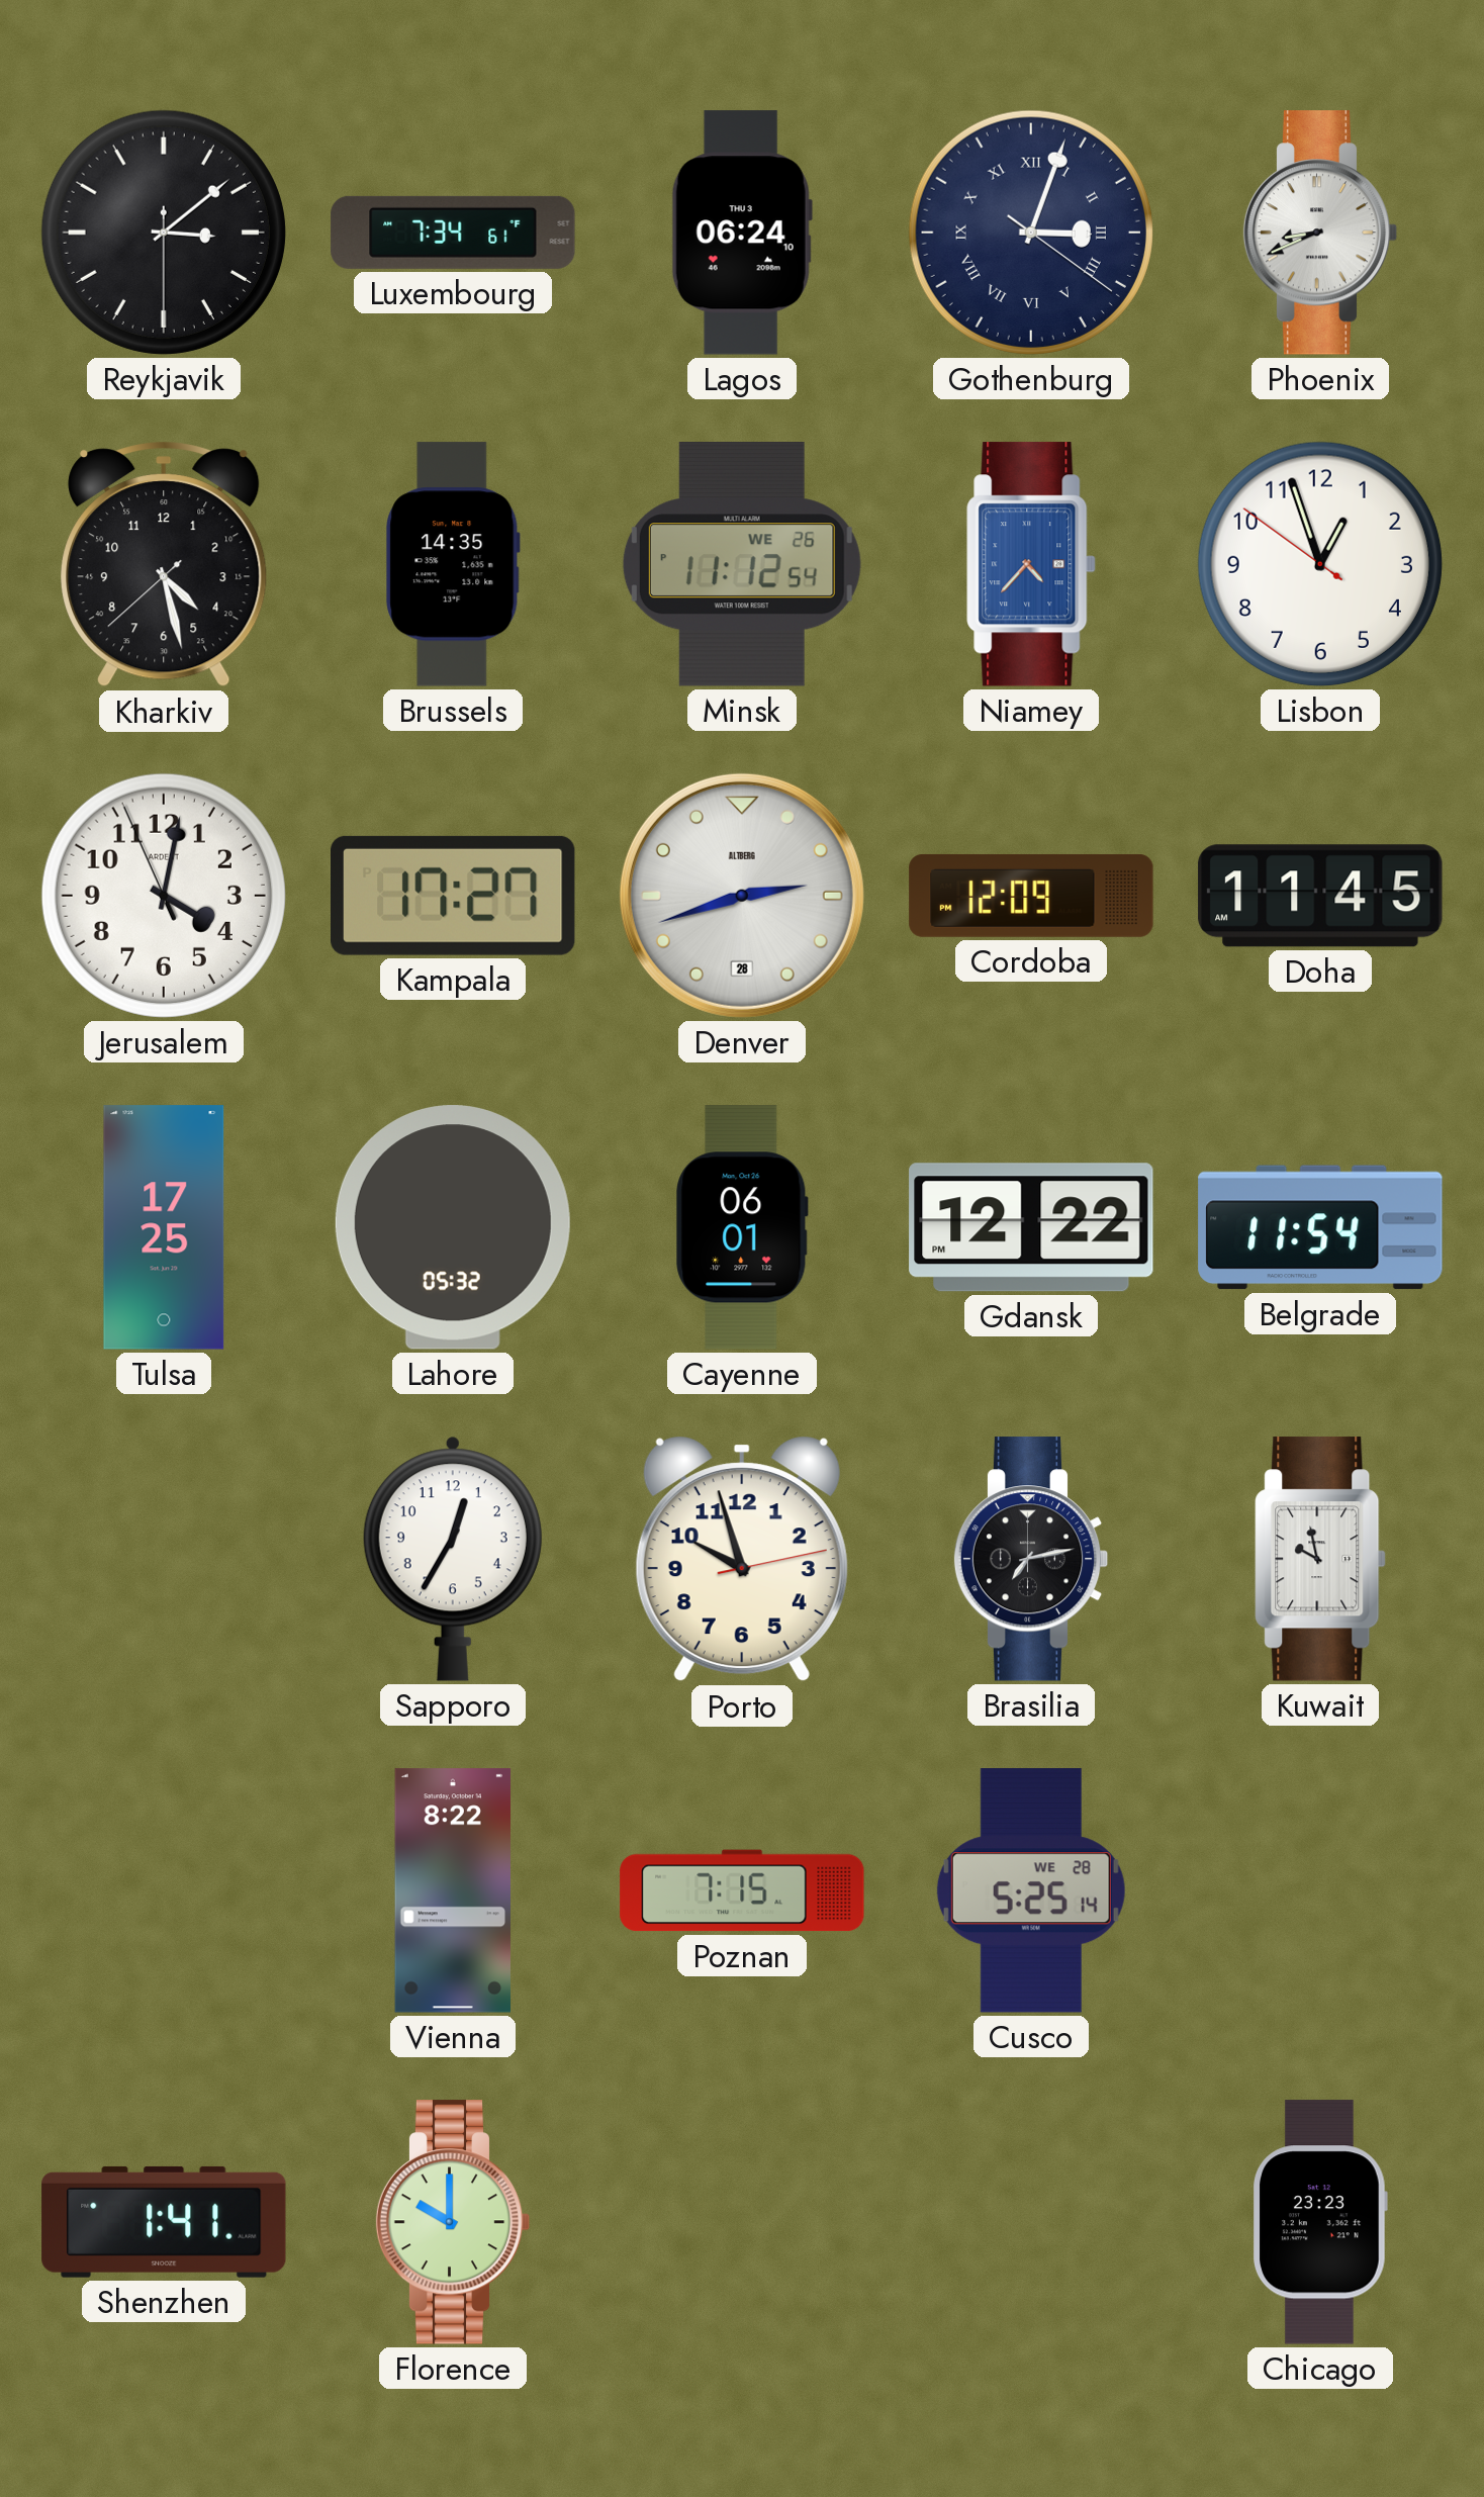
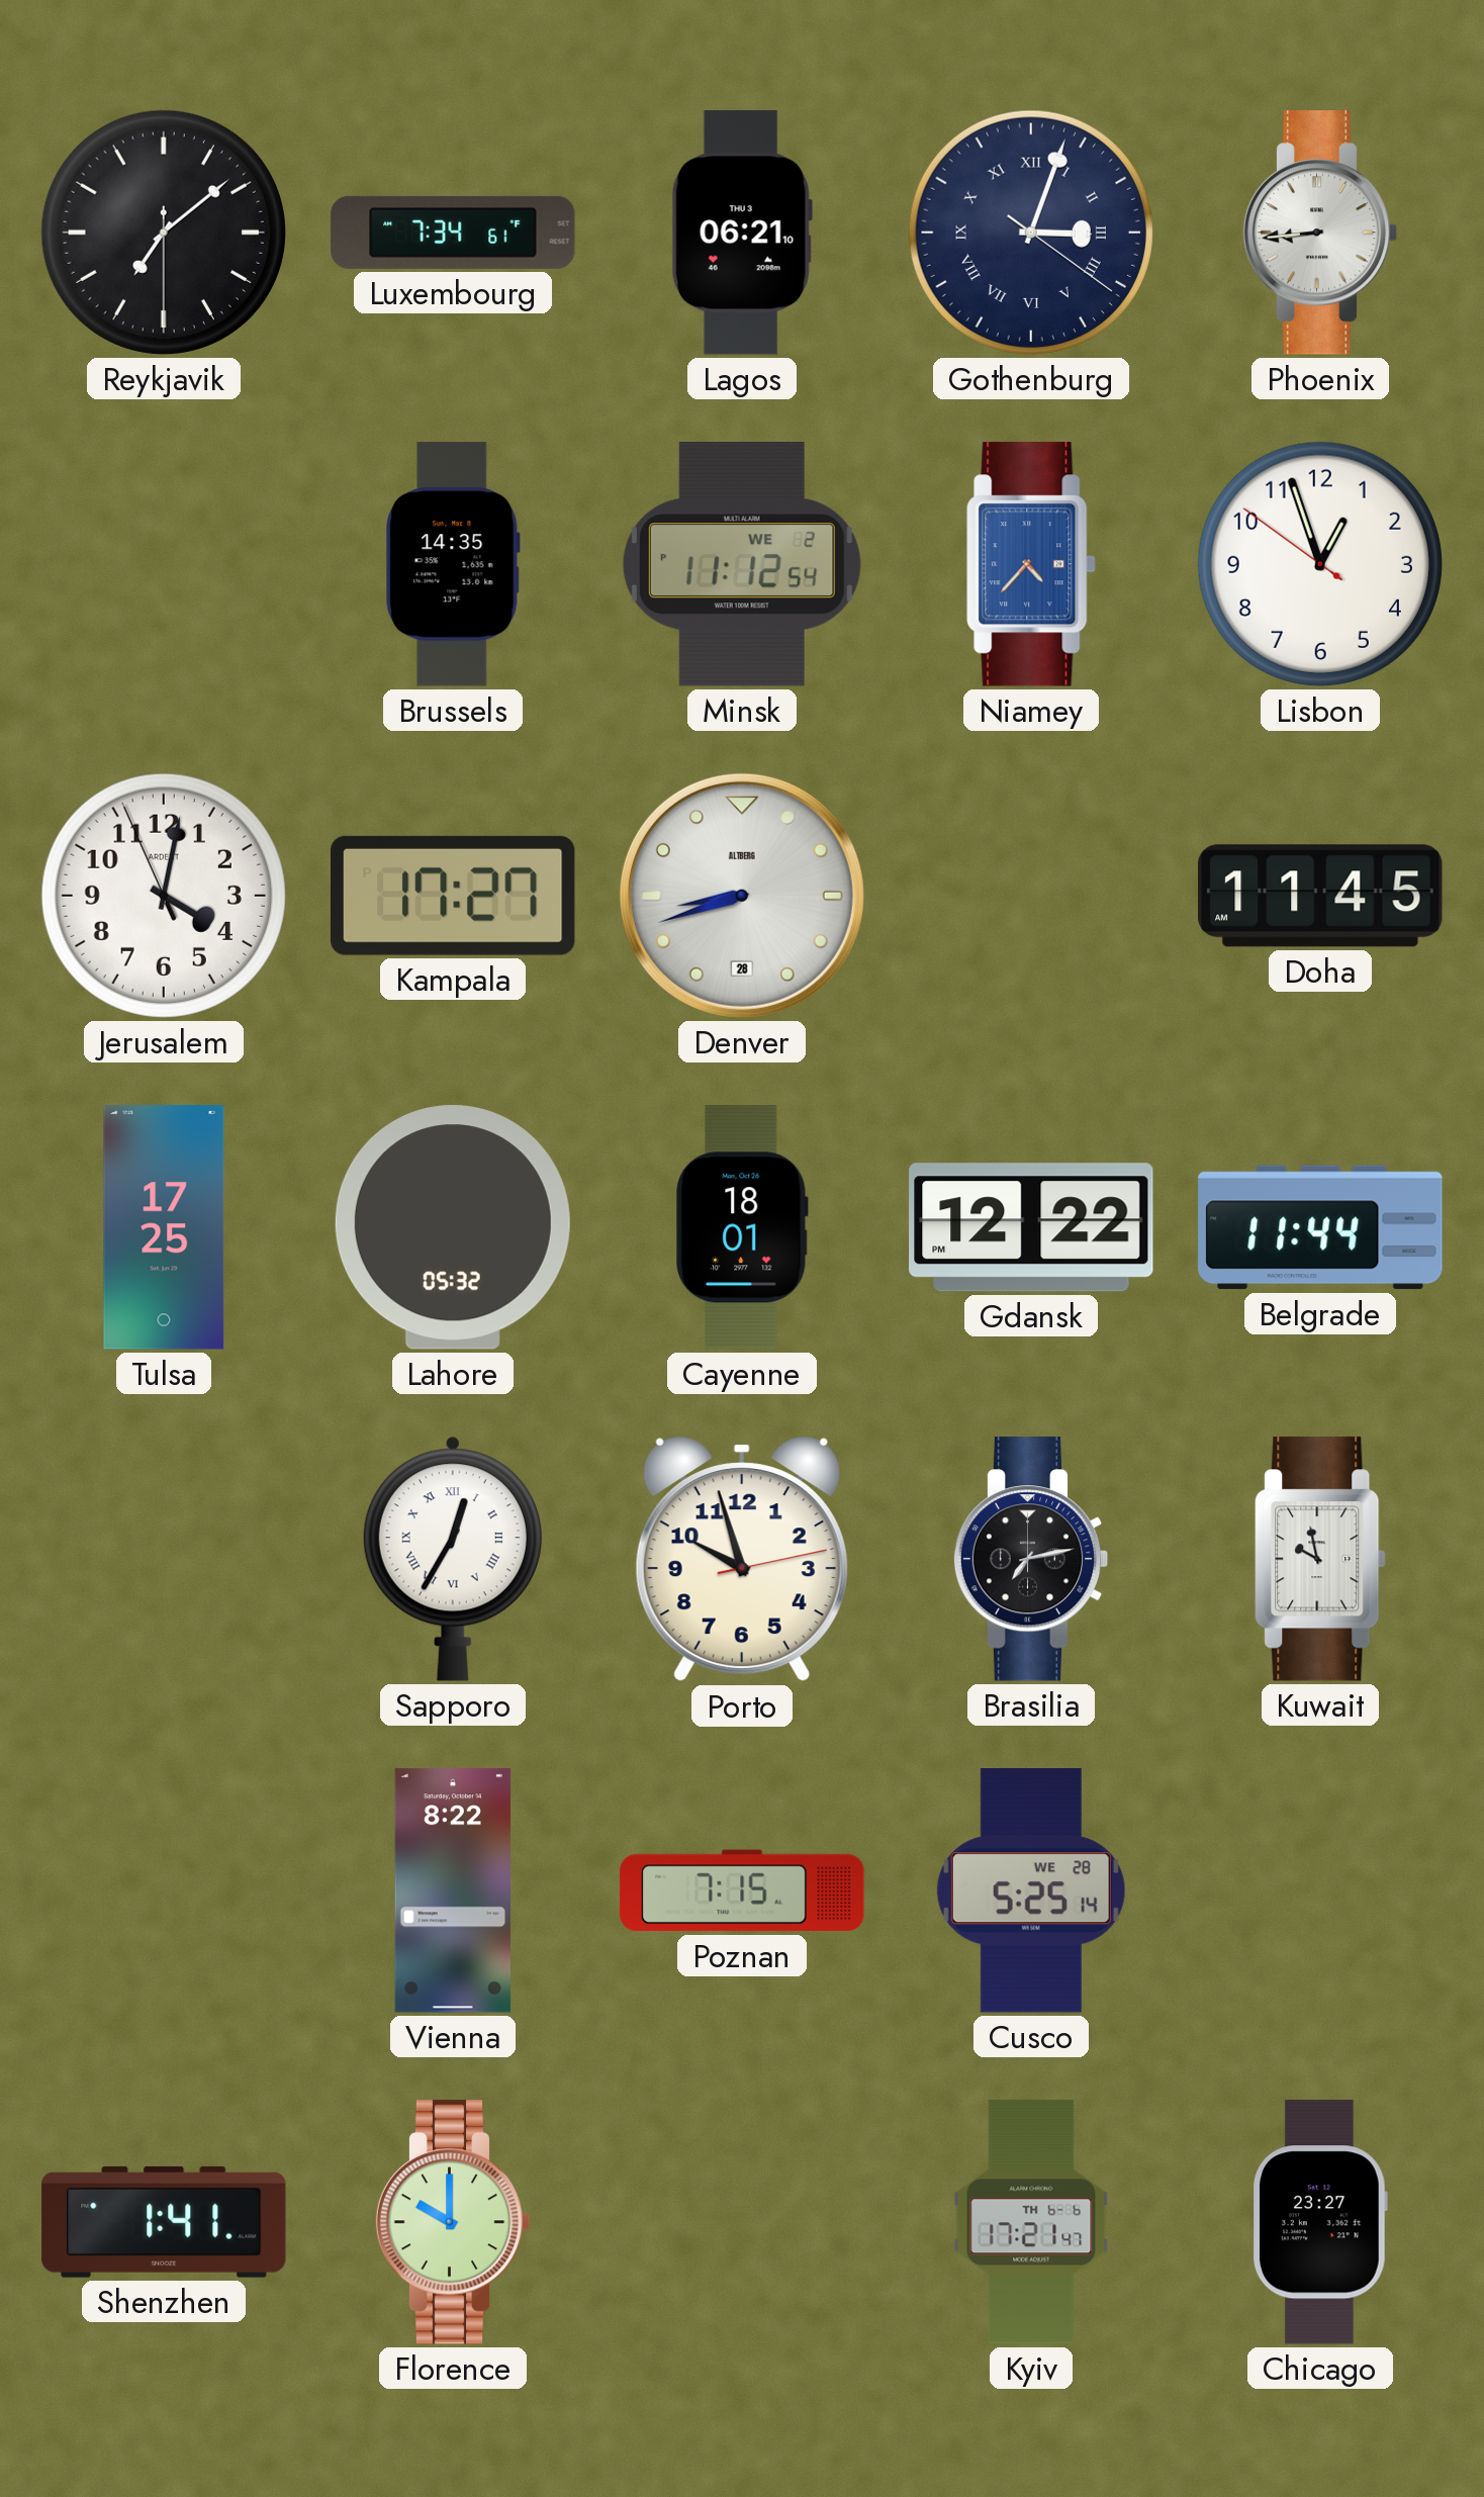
Reykjavik: 3:08 -> 7:08
Lagos: 06:24 -> 06:21
Phoenix: 8:41 -> 8:44
Kharkiv: 4:27 -> none
Minsk date: WE 26 -> WE 2
Denver: 2:42 -> 8:42
Cordoba: 12:09 -> none
Cayenne: 06:01 -> 18:01
Belgrade: 11:54 -> 11:44
Sapporo numerals: Arabic -> Roman
Kyiv: none -> 17:21
Chicago: 23:23 -> 23:27
